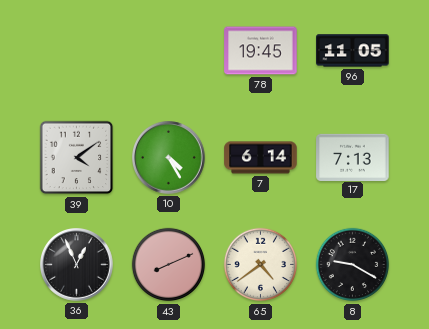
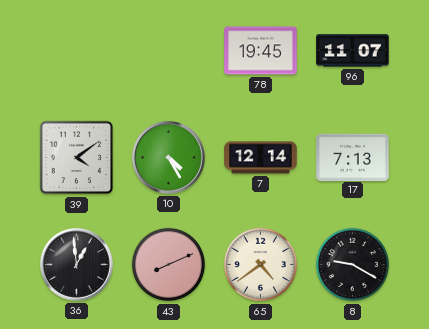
96: 11:05 -> 11:07
7: 6:14 -> 12:14
36: 12:56 -> 12:59
